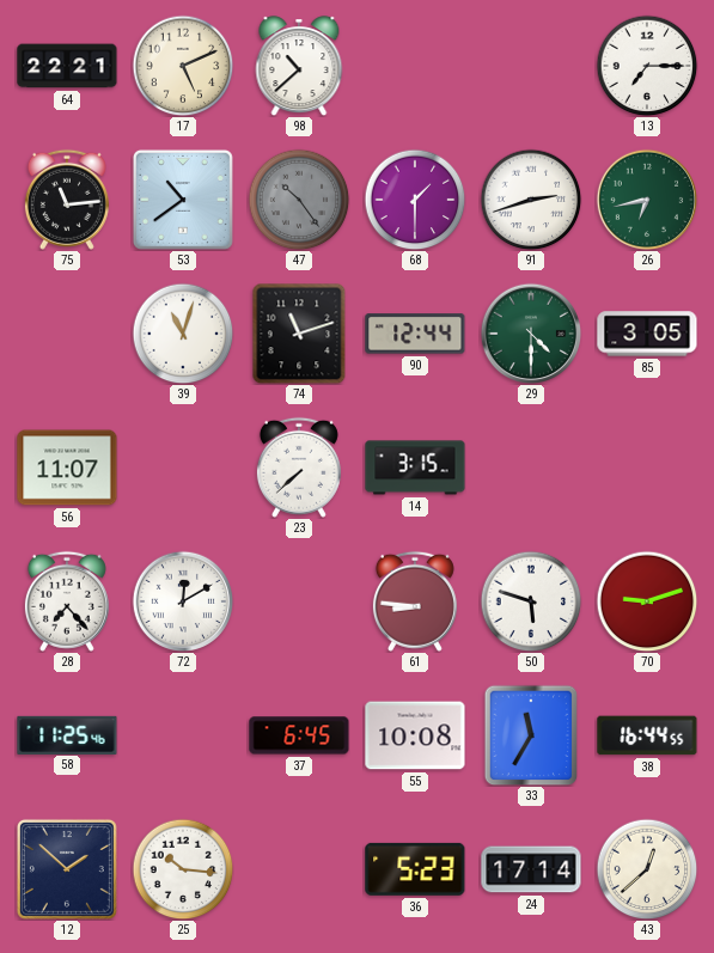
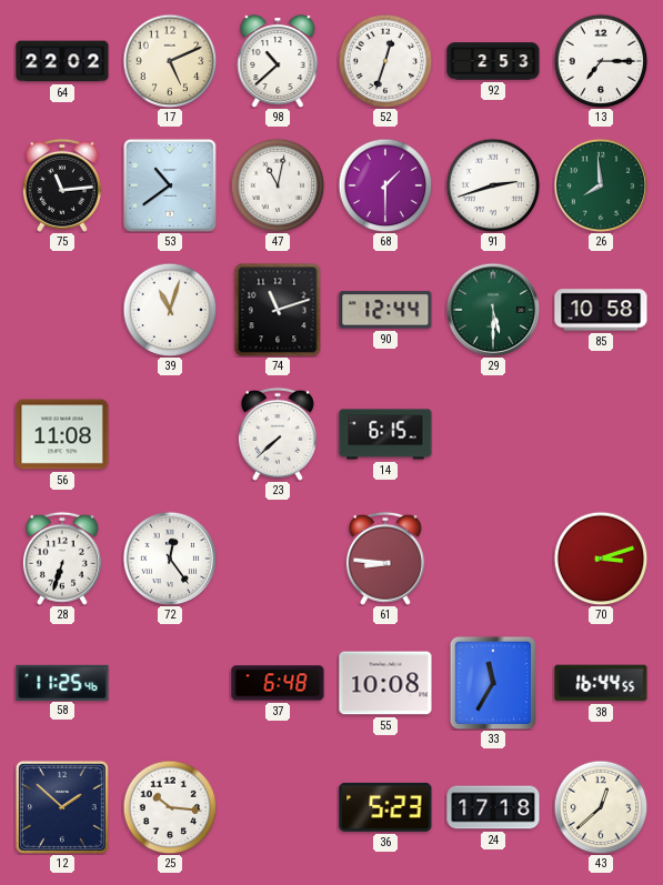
64: 22:21 -> 22:02
52: none -> 12:33
92: none -> 2:53
47: 10:24 -> 11:02
47 dial: grey -> white
26: 6:43 -> 7:59
29: 4:30 -> 5:30
85: 3:05 -> 10:58
56: 11:07 -> 11:08
14: 3:15 -> 6:15
28: 7:23 -> 6:33
72: 12:10 -> 12:24
50: 5:48 -> none
70: 9:12 -> 3:12
37: 6:45 -> 6:48
24: 17:14 -> 17:18
